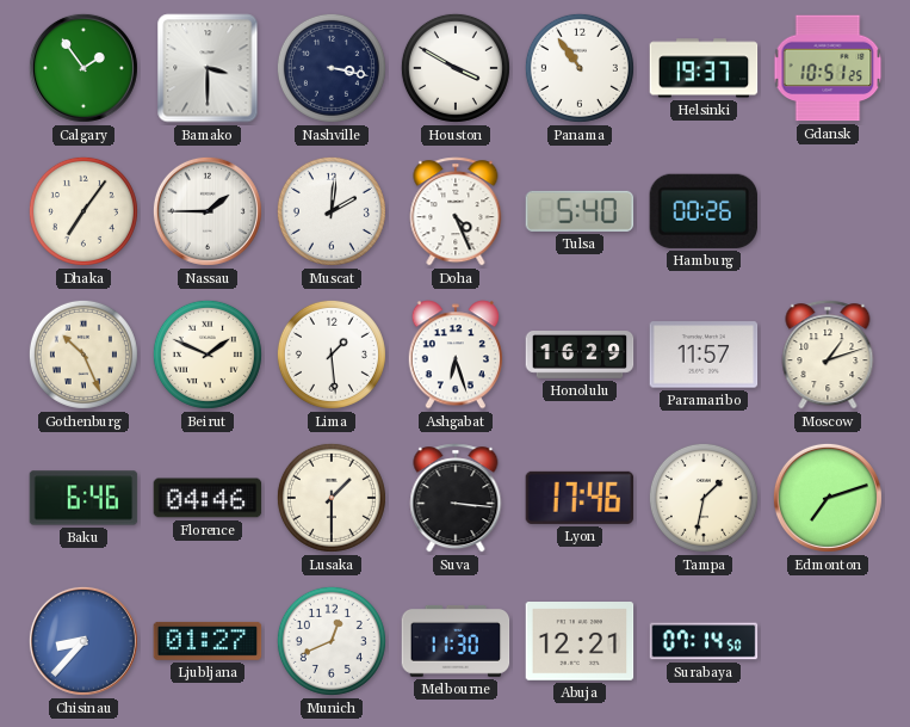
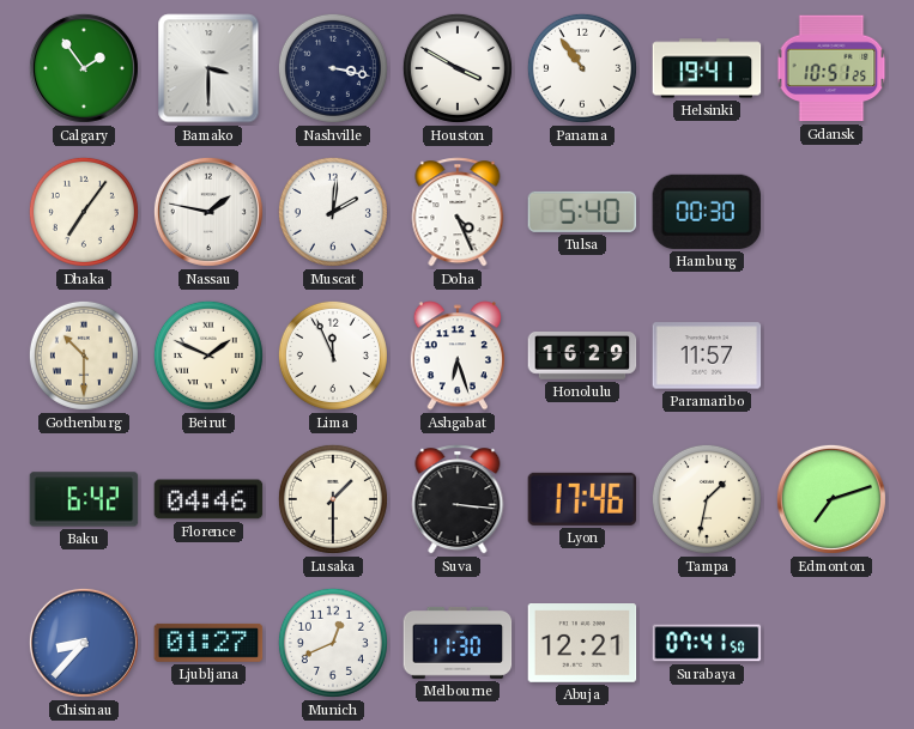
Helsinki: 19:37 -> 19:41
Nassau: 1:45 -> 1:47
Hamburg: 00:26 -> 00:30
Gothenburg: 10:26 -> 10:30
Lima: 1:29 -> 11:56
Moscow: 1:12 -> none
Baku: 6:46 -> 6:42
Surabaya: 07:14 -> 07:41
